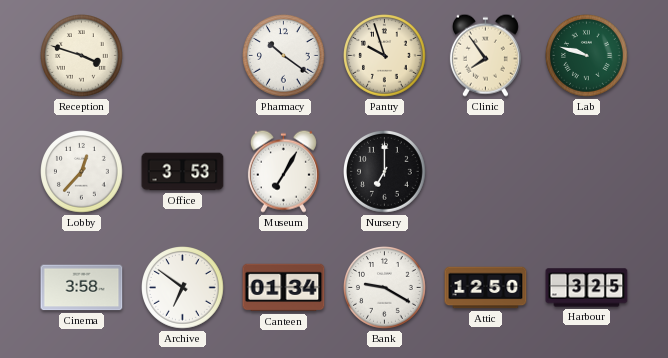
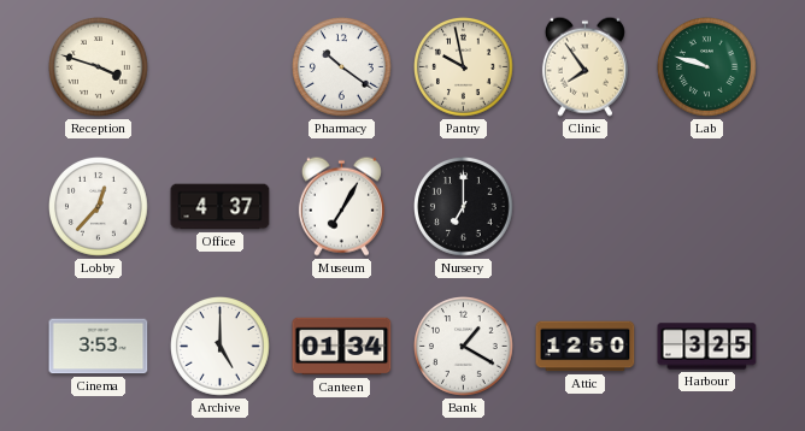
Pantry: 9:57 -> 9:58
Office: 3:53 -> 4:37
Cinema: 3:58 -> 3:53
Archive: 6:51 -> 5:00
Bank: 9:20 -> 1:20
